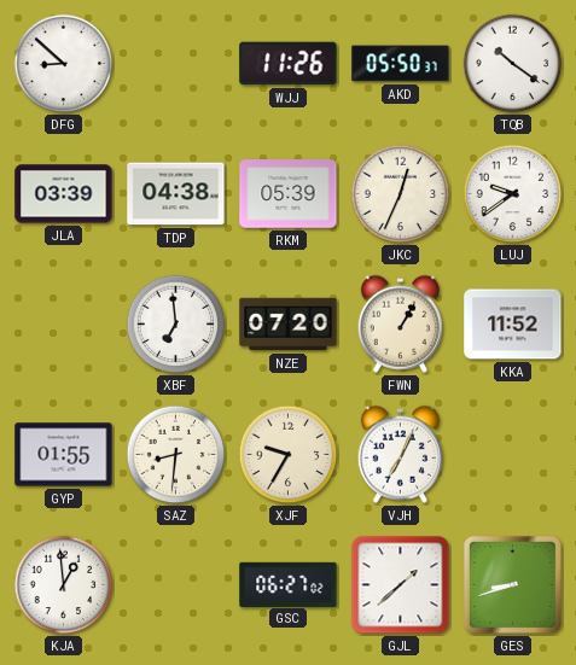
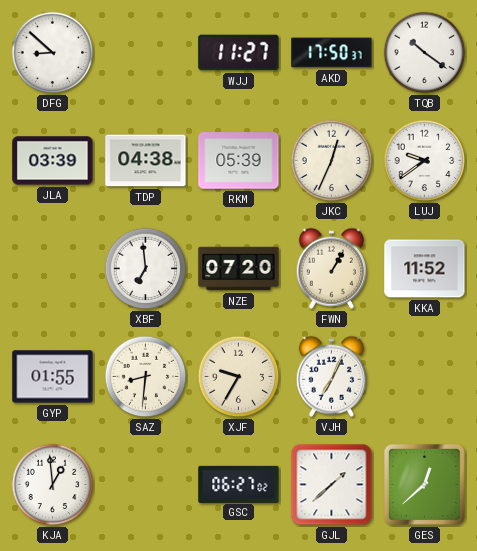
WJJ: 11:26 -> 11:27
AKD: 05:50 -> 17:50
GES: 8:42 -> 12:38
